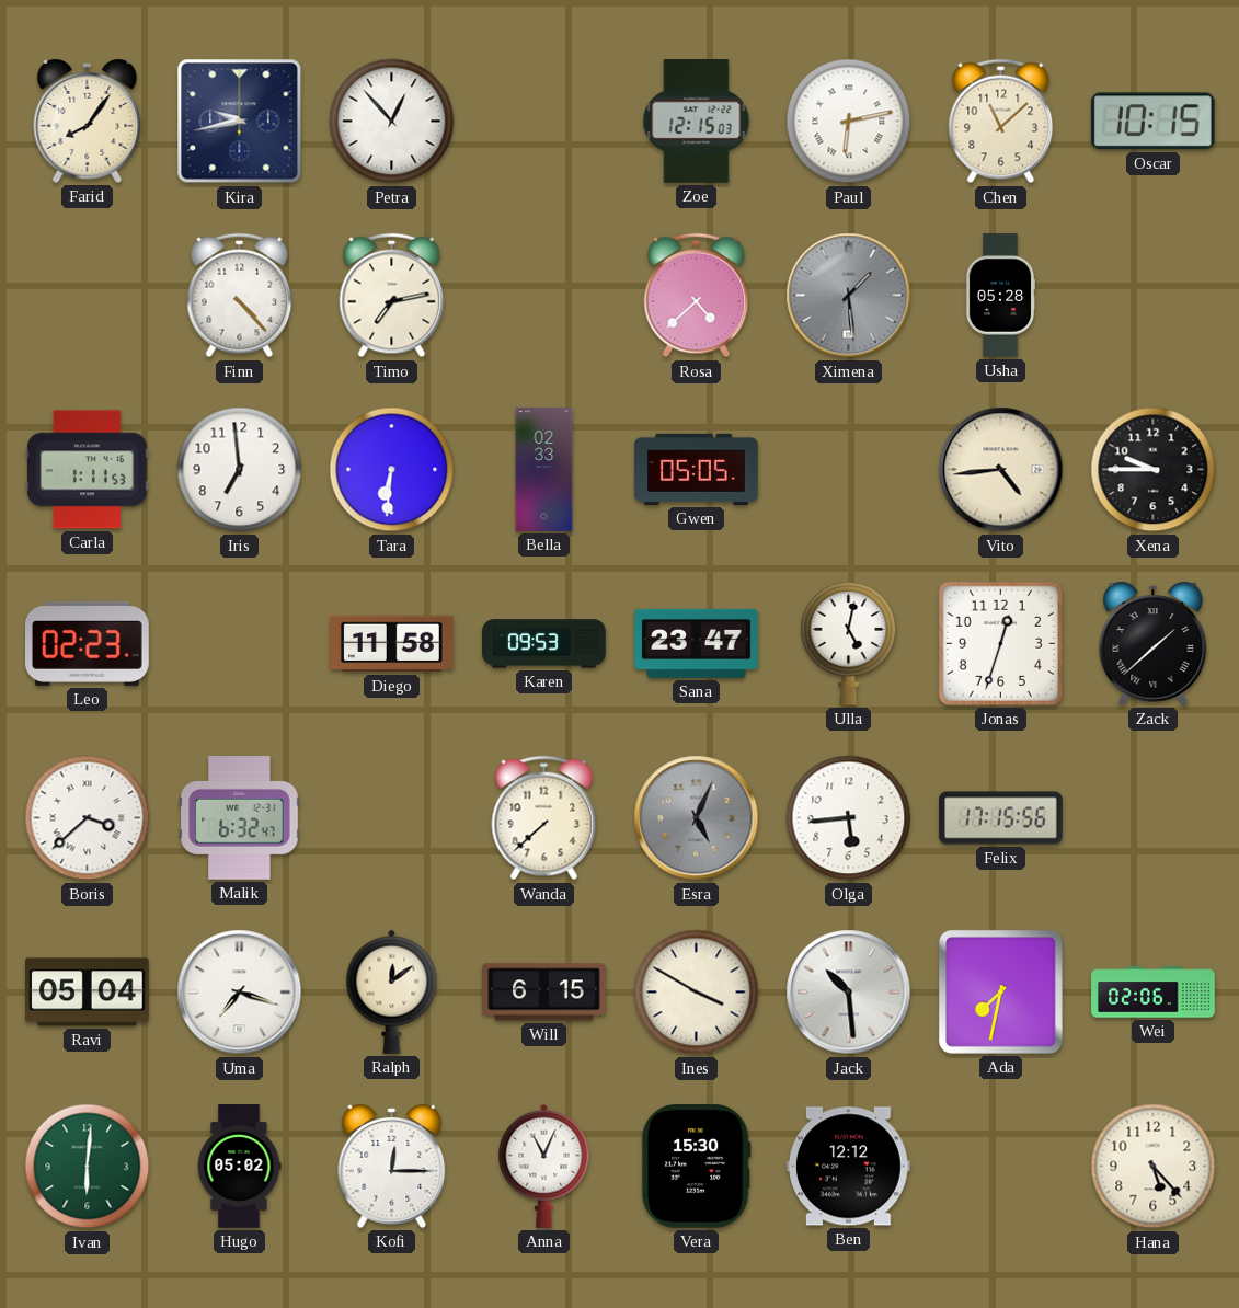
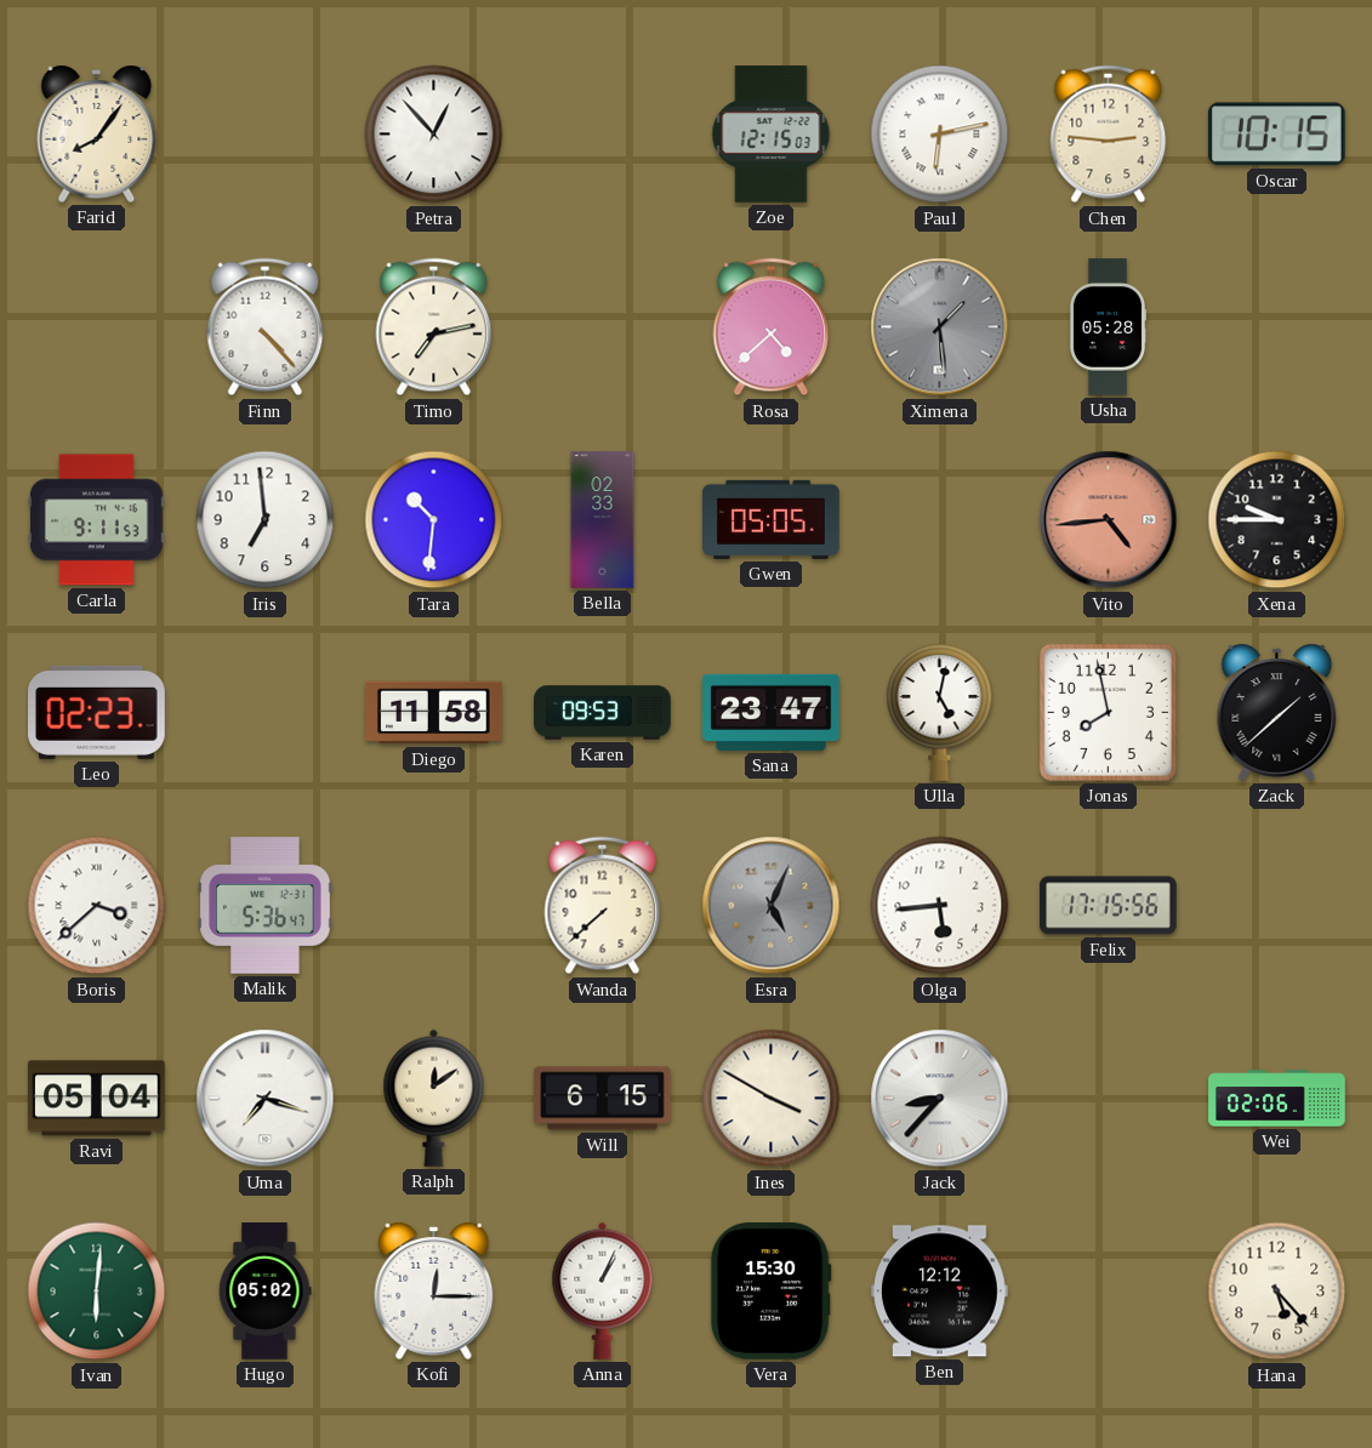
Kira: 9:43 -> none
Chen: 11:08 -> 2:46
Carla: 1:11 -> 9:11
Tara: 6:31 -> 10:31
Vito dial: cream -> salmon
Jonas: 12:33 -> 7:58
Malik: 6:32 -> 5:36
Jack: 10:29 -> 8:37
Ada: 7:32 -> none
Anna: 11:04 -> 1:04
